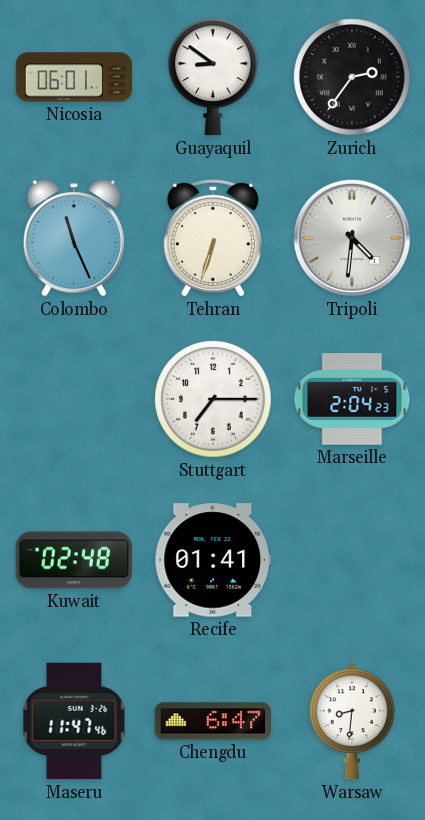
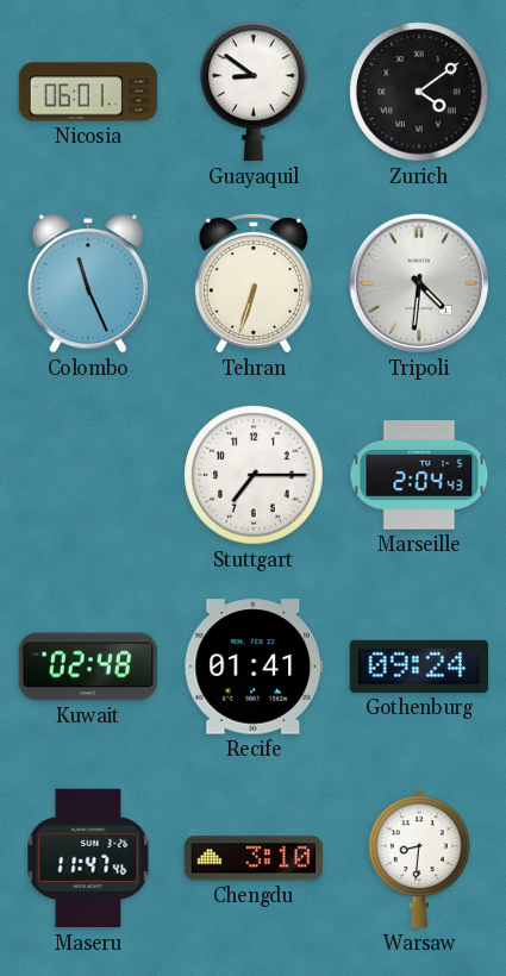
Zurich: 2:36 -> 4:09
Marseille: 2:04:23 -> 2:04:43
Gothenburg: none -> 09:24
Chengdu: 6:47 -> 3:10
